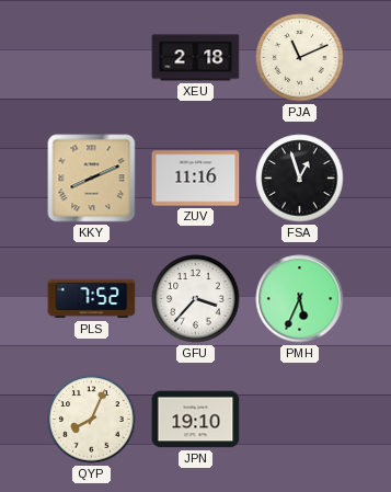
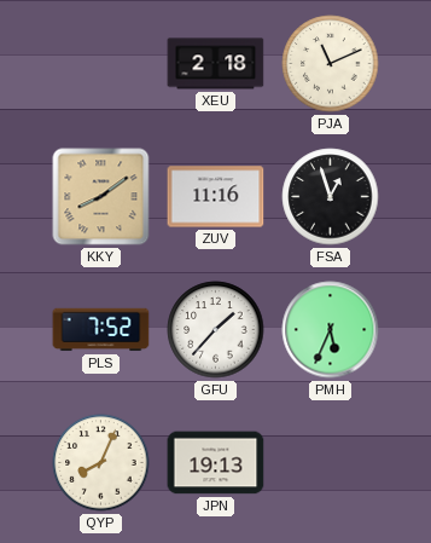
KKY: 8:11 -> 8:09
GFU: 3:37 -> 1:37
JPN: 19:10 -> 19:13
